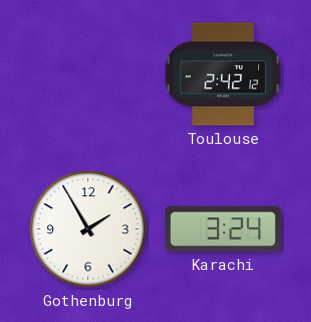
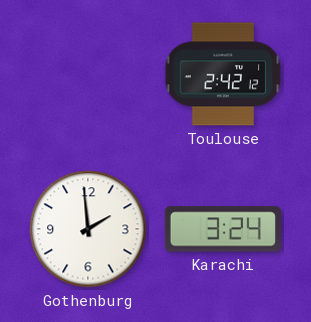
Gothenburg: 1:55 -> 1:59
